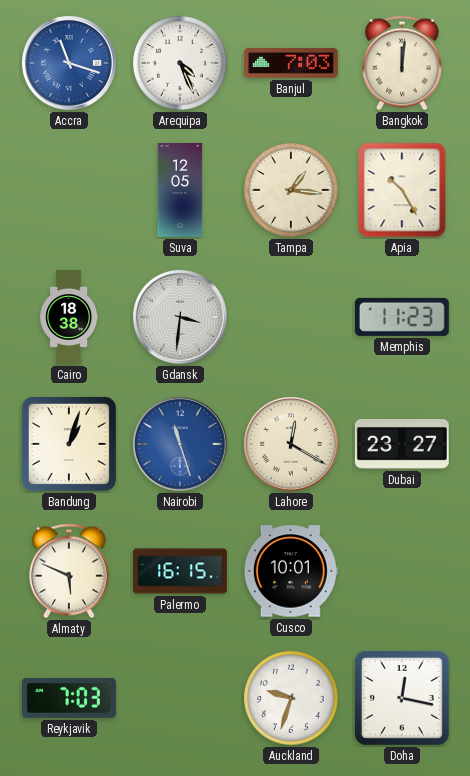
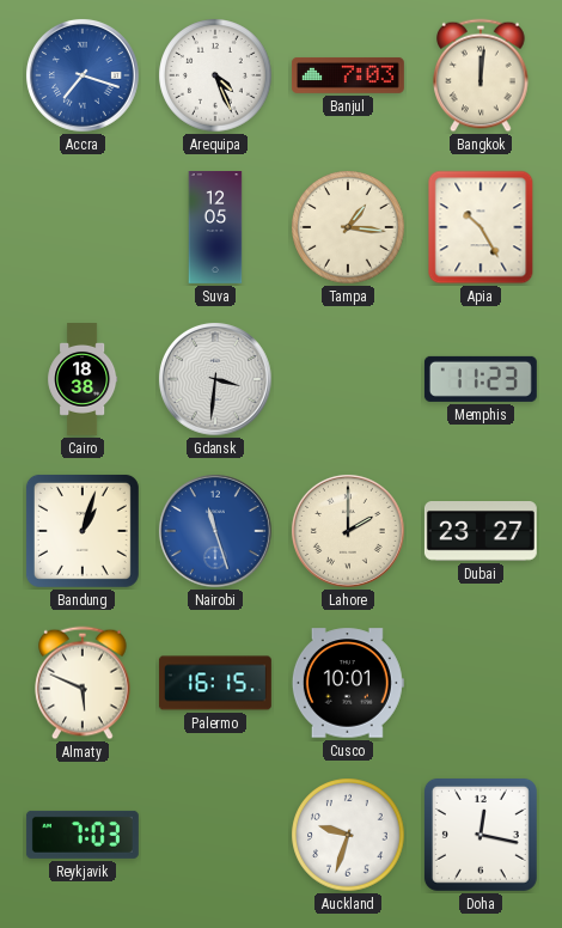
Accra: 11:18 -> 7:18
Lahore: 12:20 -> 2:00
